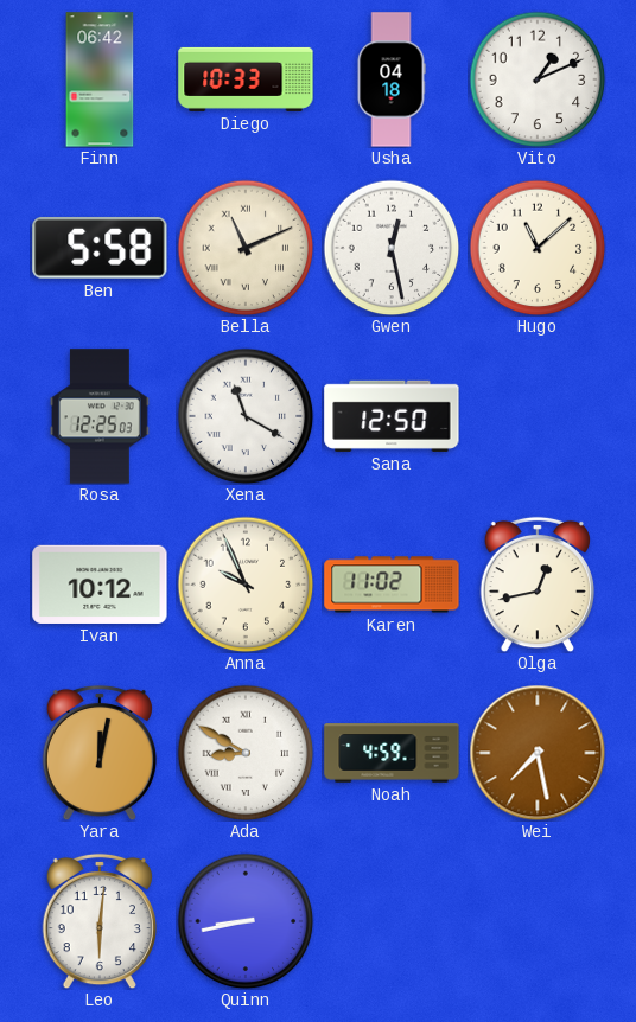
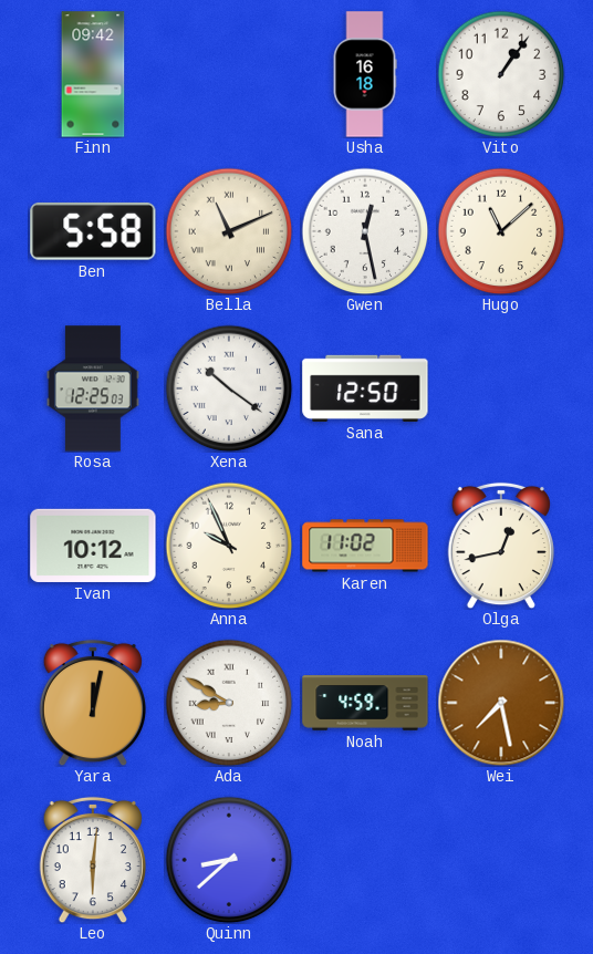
Finn: 06:42 -> 09:42
Diego: 10:33 -> none
Usha: 04:18 -> 16:18
Vito: 1:11 -> 1:06
Xena: 11:20 -> 10:21
Quinn: 8:43 -> 8:38
